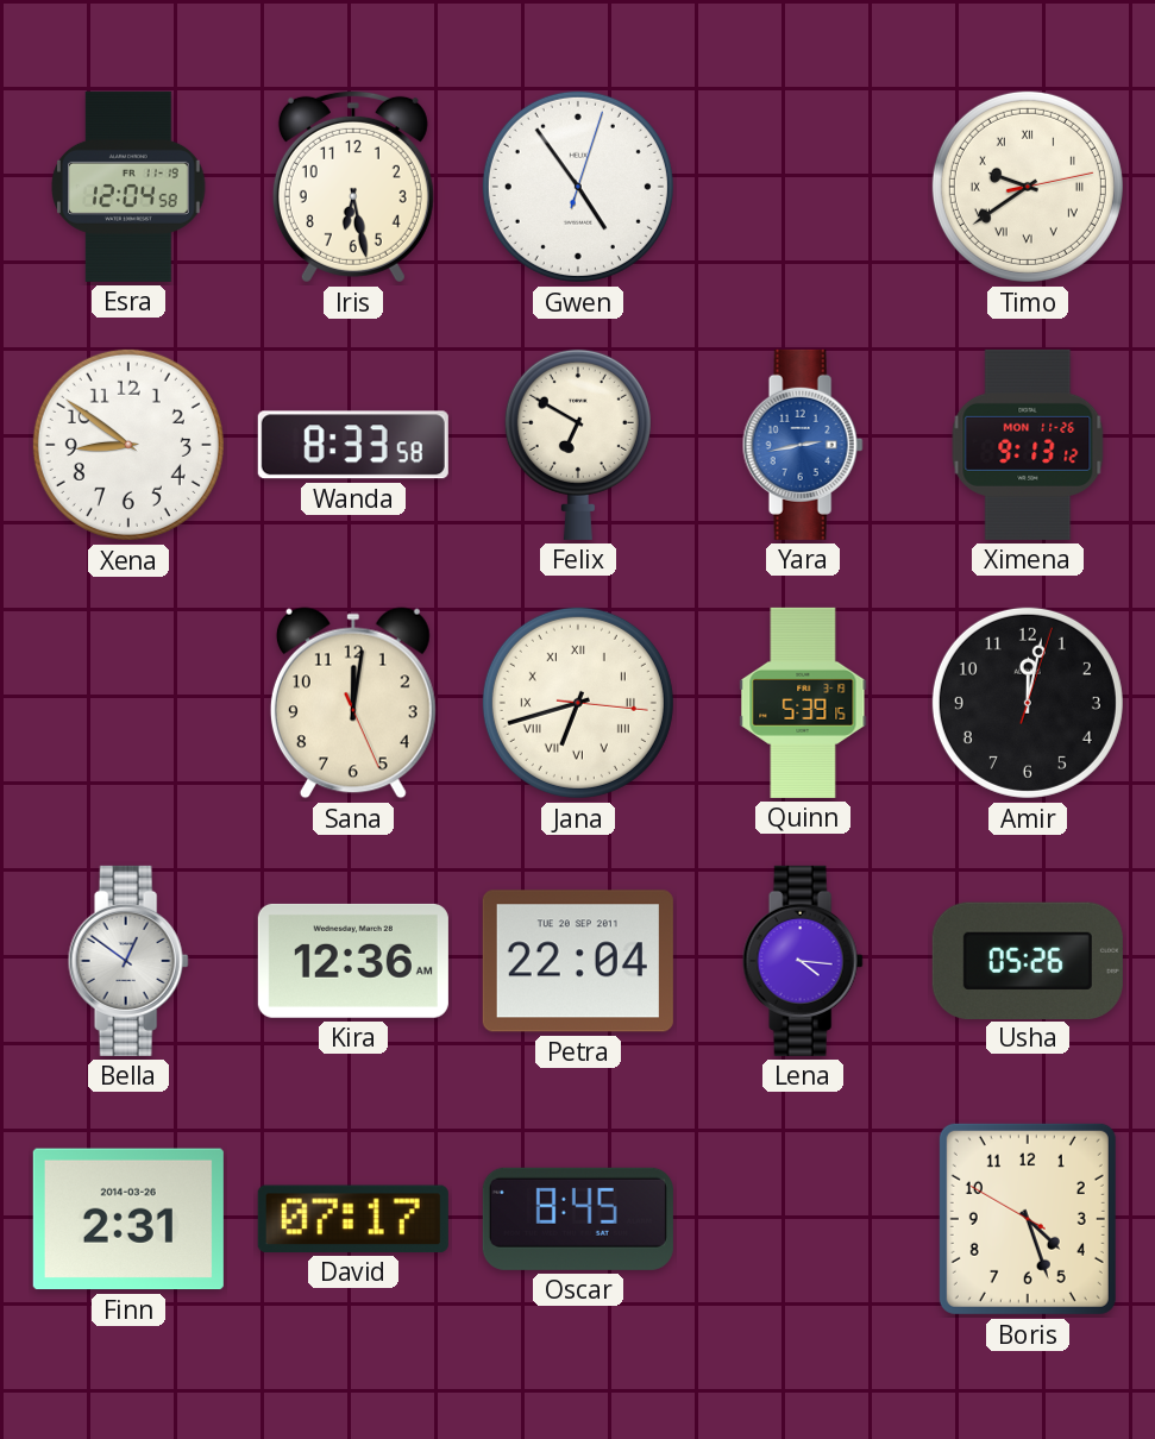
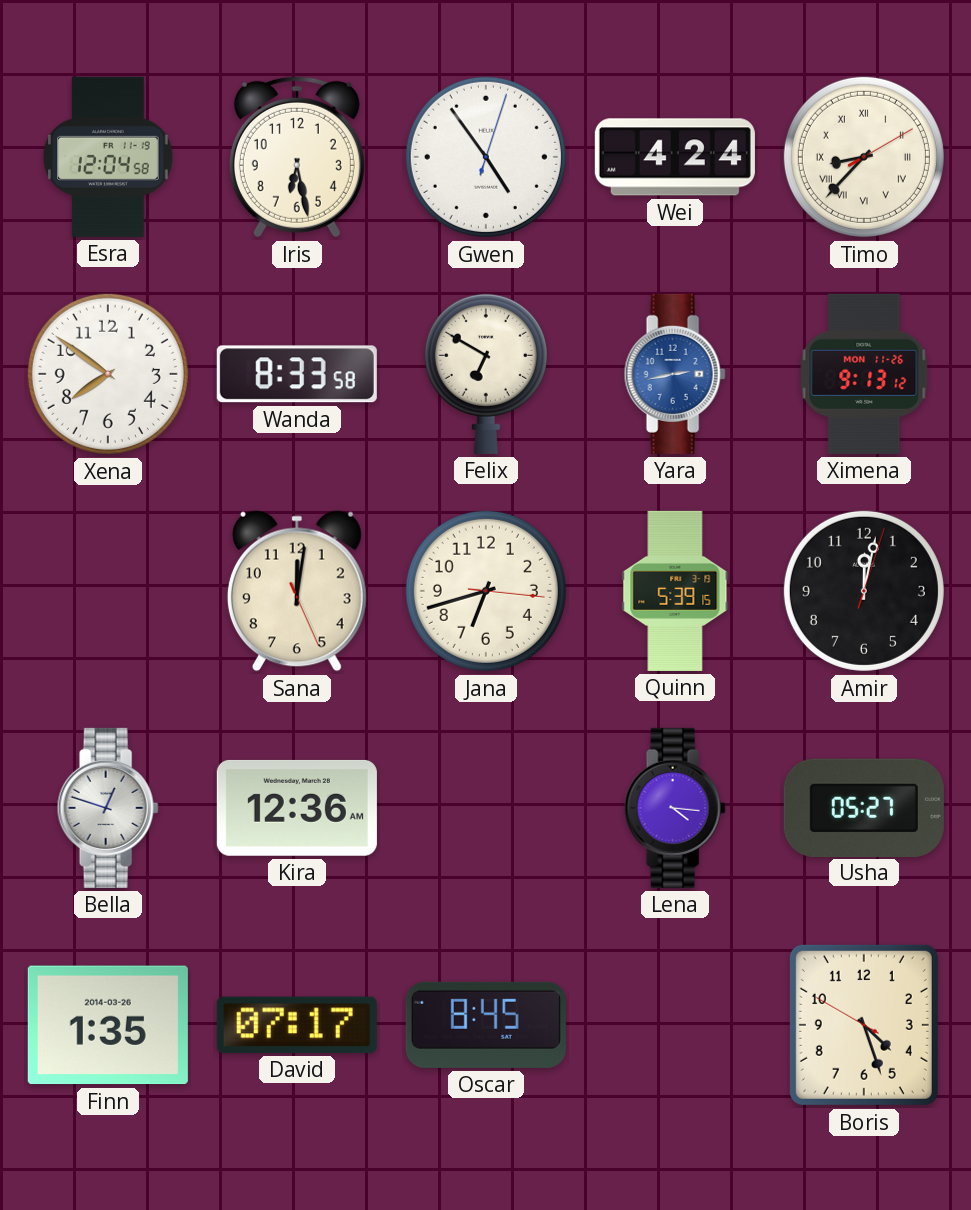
Wei: none -> 4:24
Timo: 9:39 -> 8:37
Xena: 8:51 -> 7:51
Jana numerals: Roman -> Arabic
Bella: 12:51 -> 12:48
Petra: 22:04 -> none
Usha: 05:26 -> 05:27
Finn: 2:31 -> 1:35
